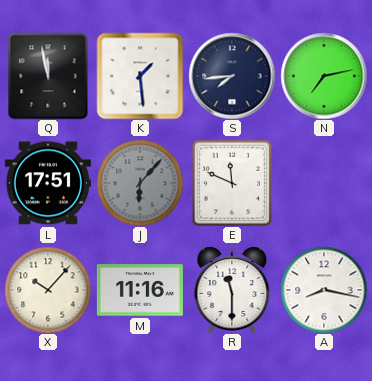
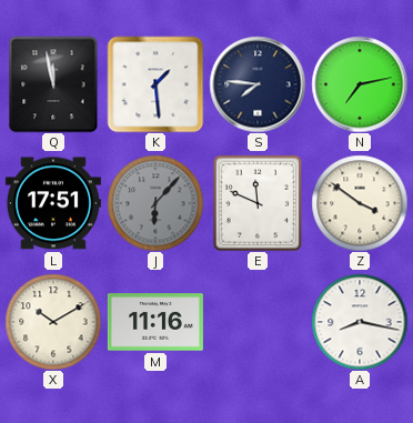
S: 7:44 -> 7:46
Z: none -> 3:51
X: 10:07 -> 10:10
R: 11:30 -> none
